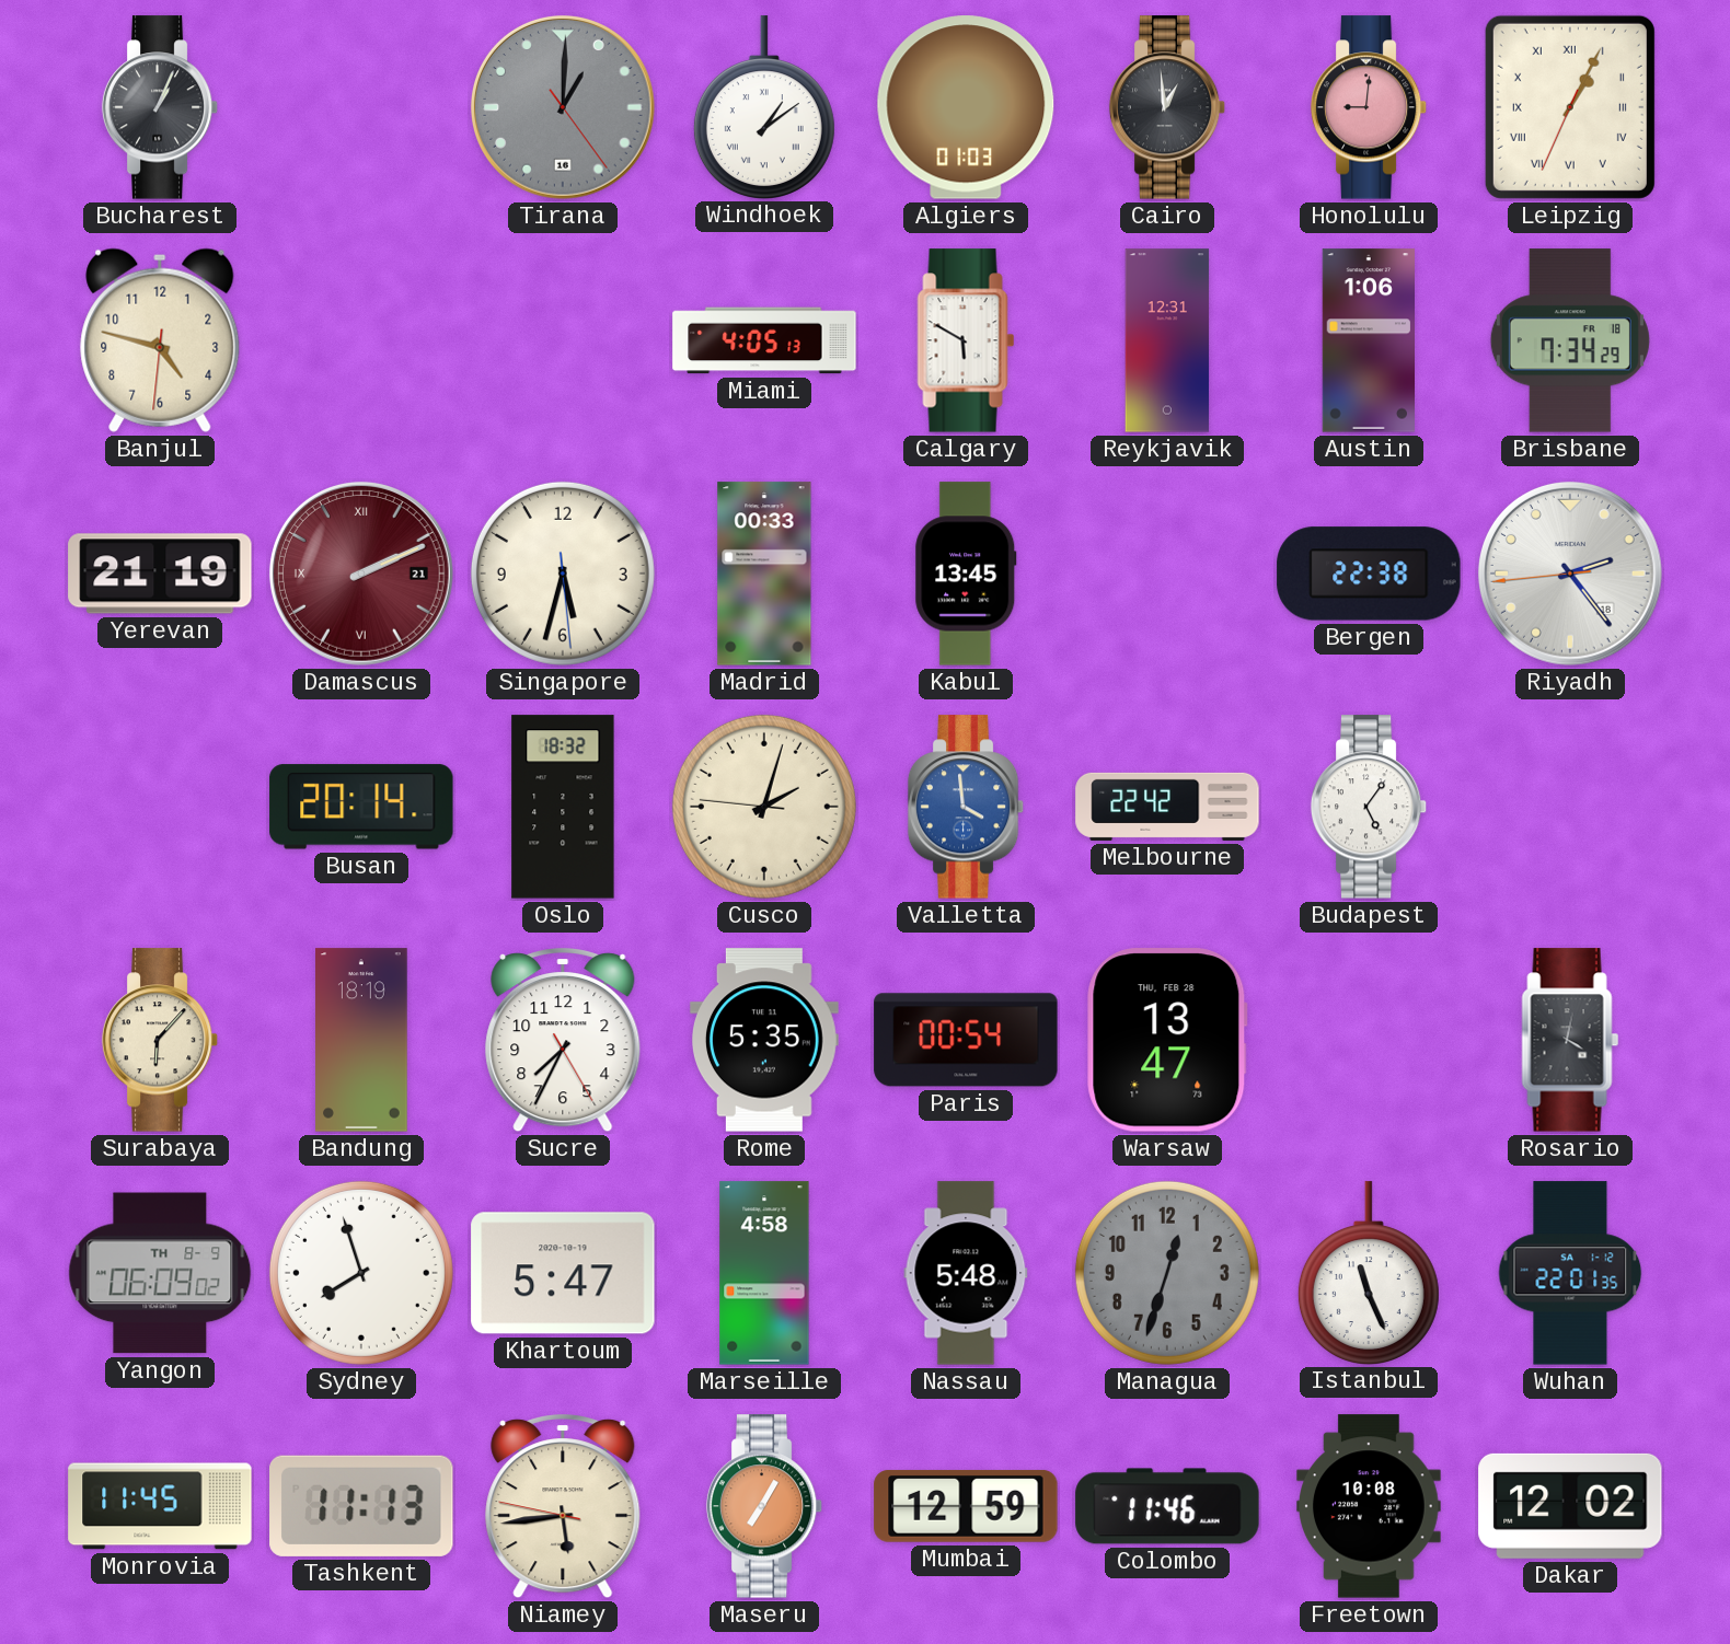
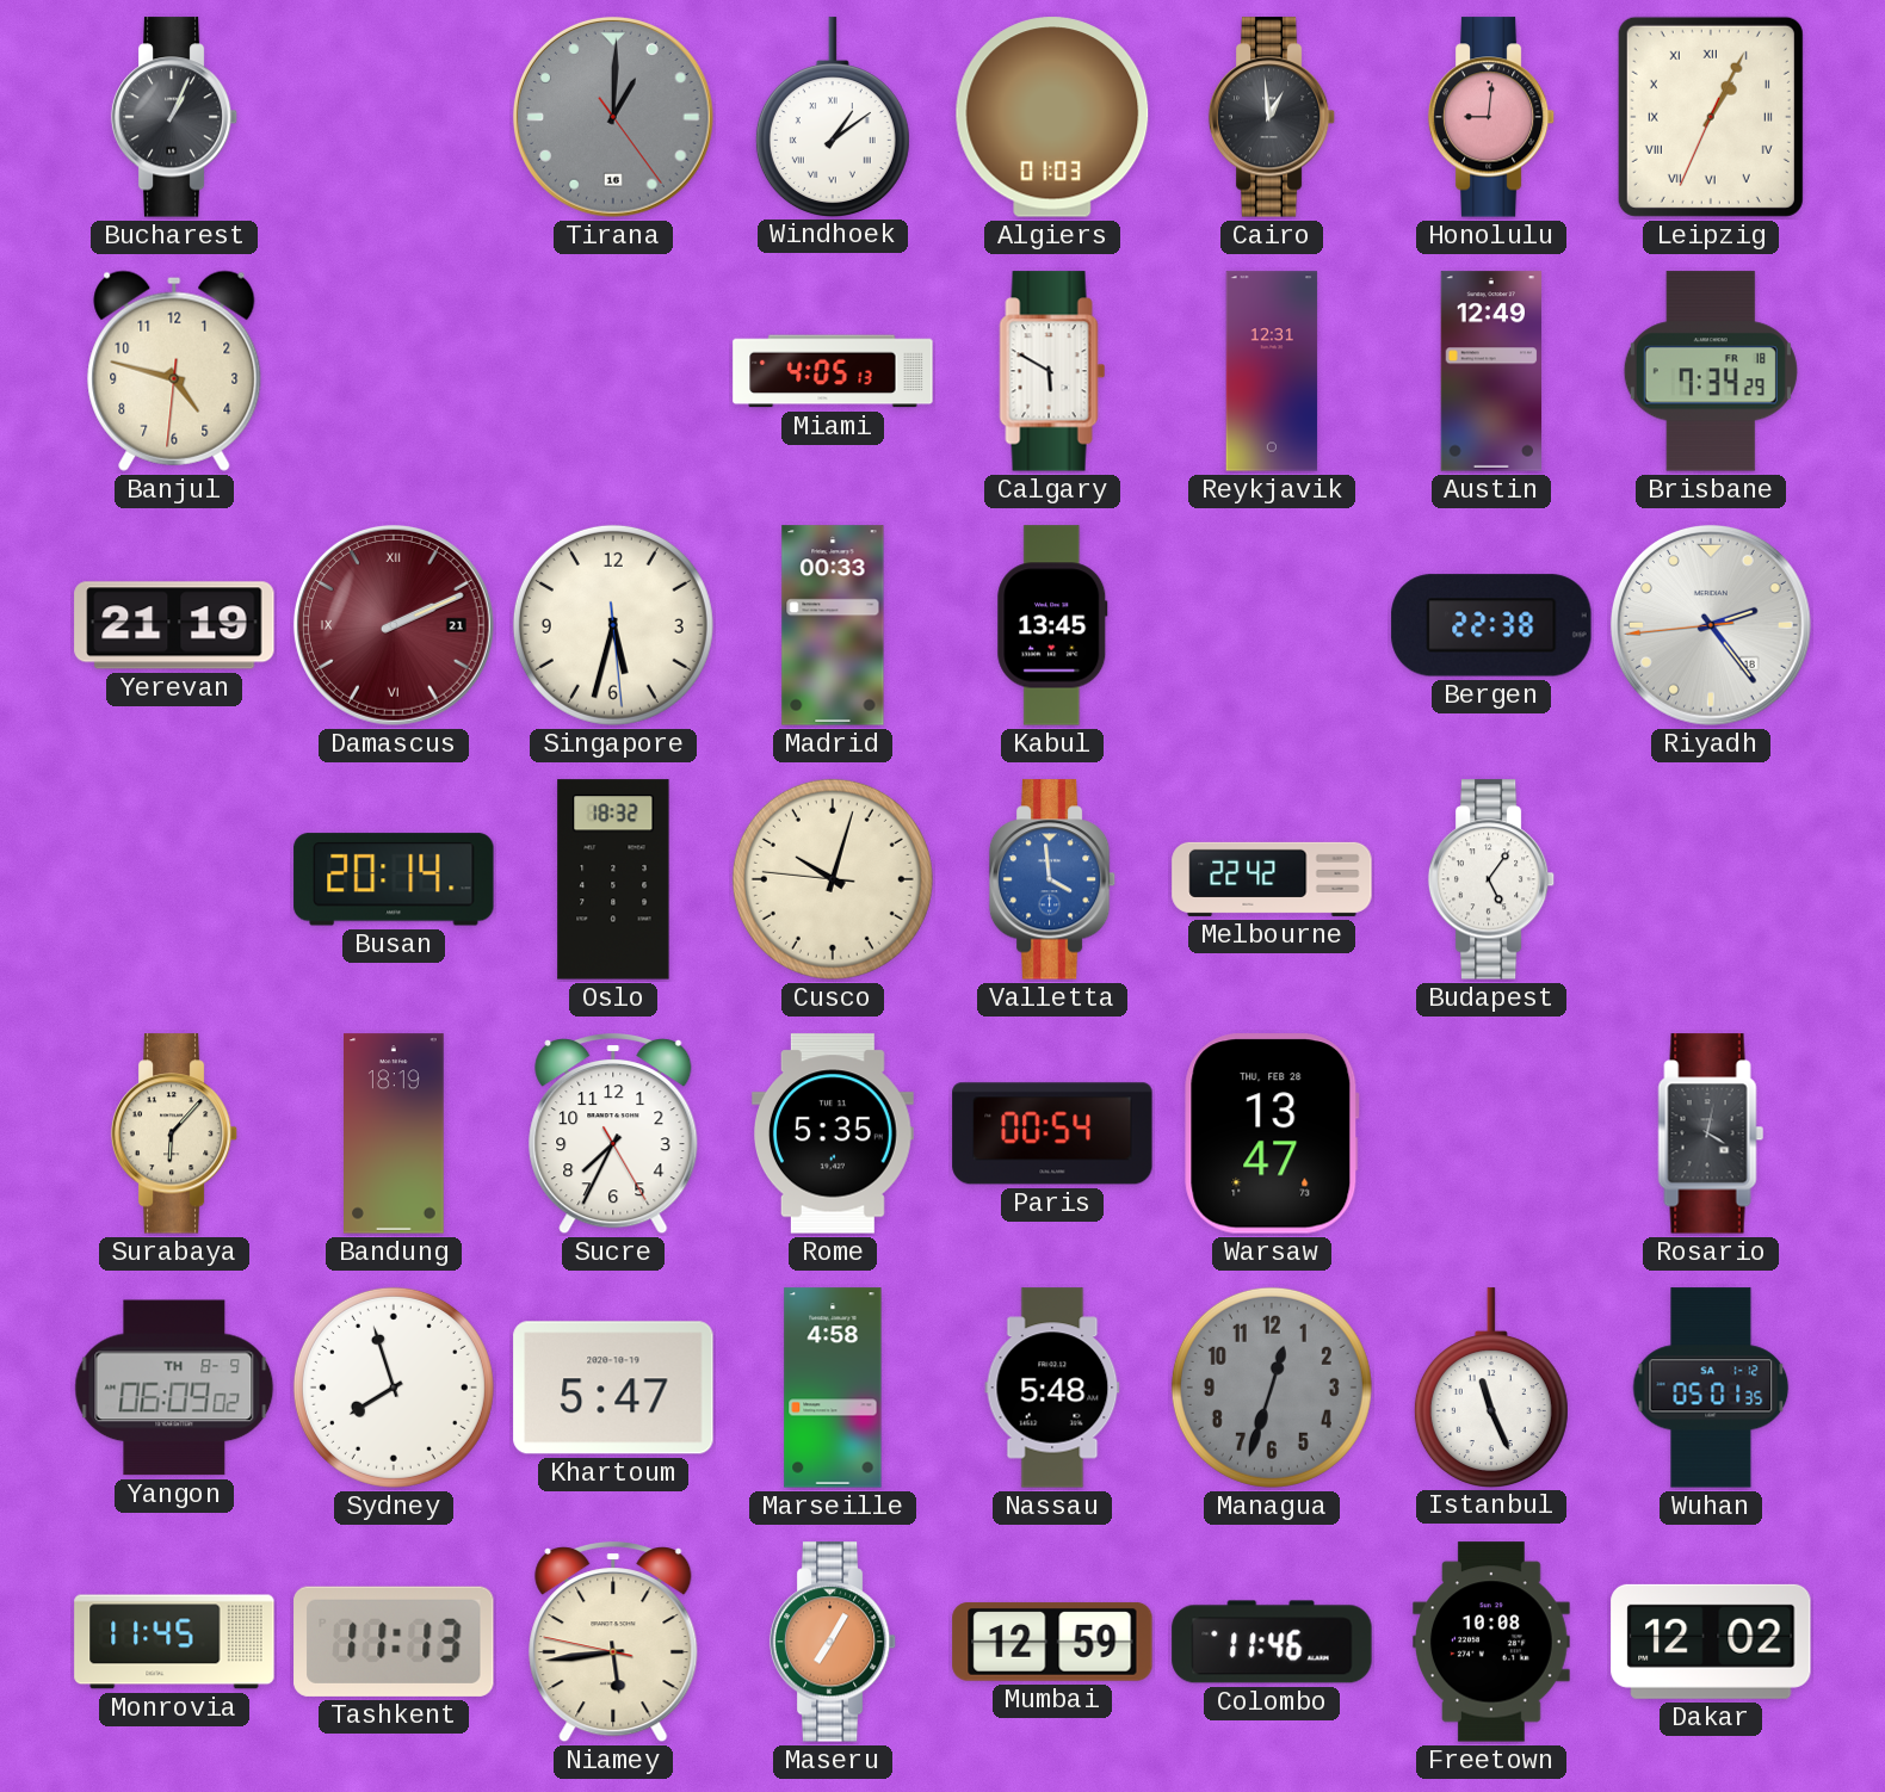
Austin: 1:06 -> 12:49
Cusco: 2:02 -> 10:02
Wuhan: 22:01 -> 05:01
